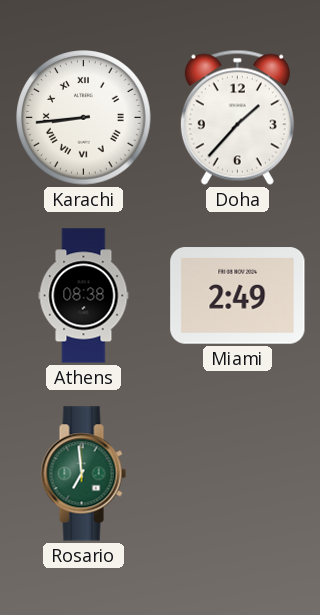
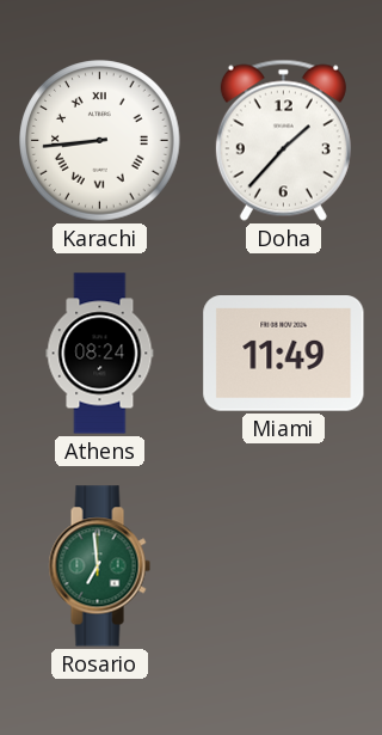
Athens: 08:38 -> 08:24
Miami: 2:49 -> 11:49
